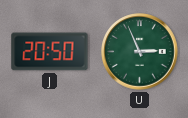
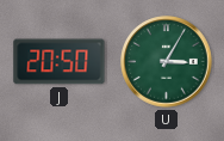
U: 2:56 -> 3:05
